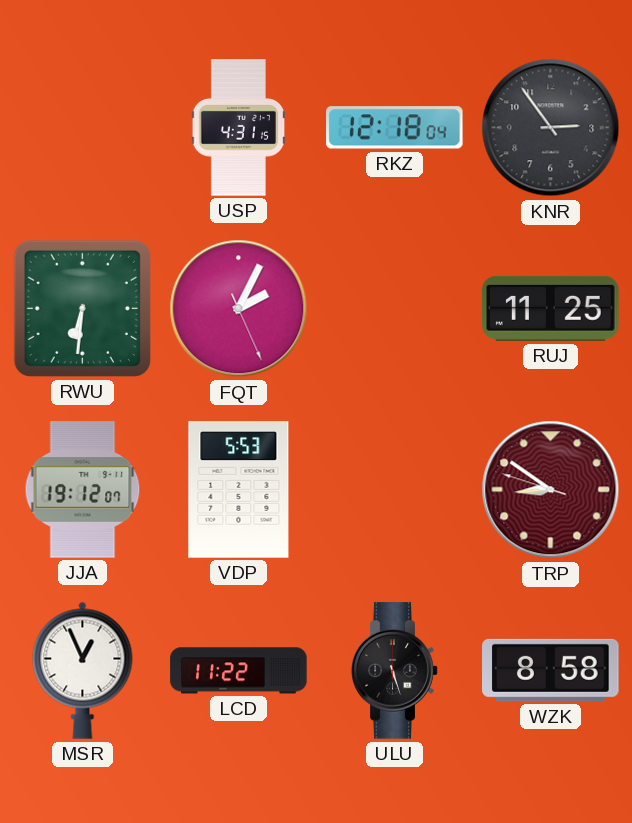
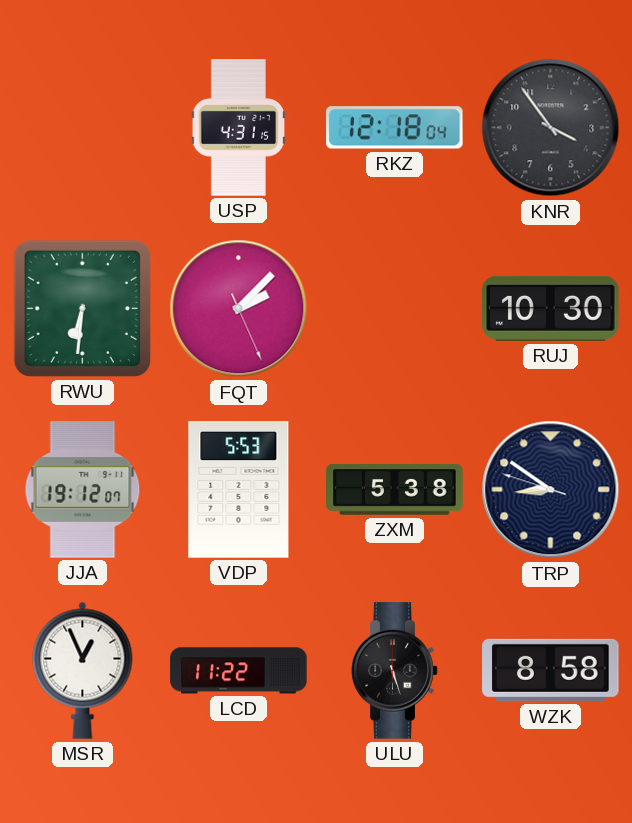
KNR: 2:54 -> 3:54
FQT: 2:04 -> 2:07
RUJ: 11:25 -> 10:30
ZXM: none -> 5:38
TRP dial: burgundy -> navy
